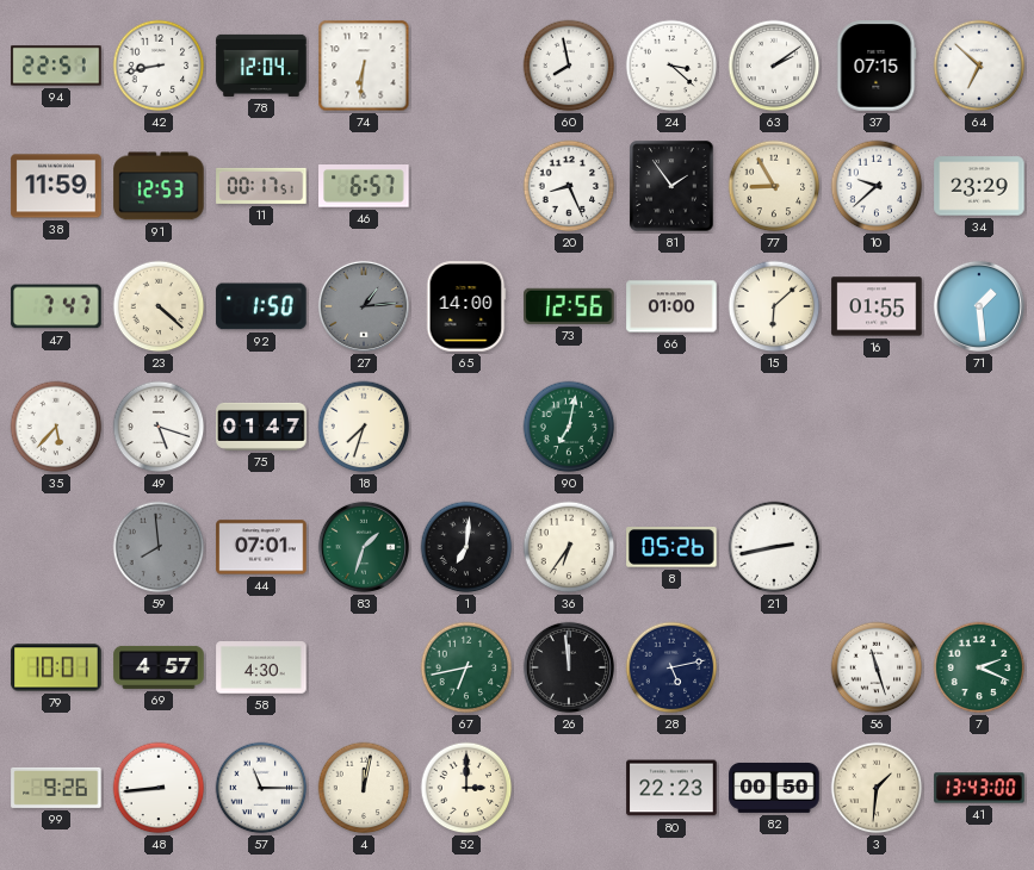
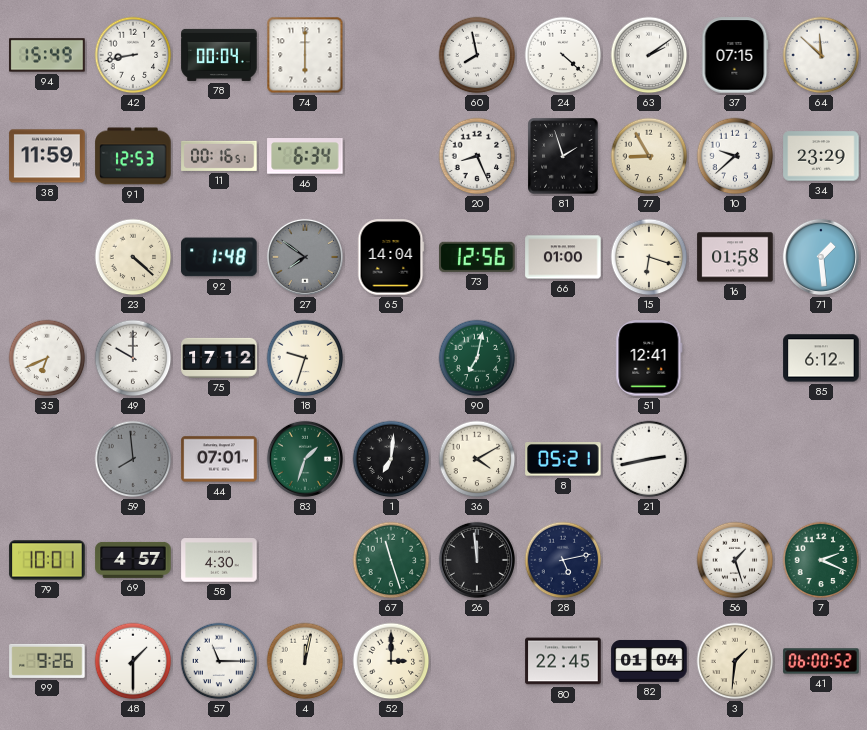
94: 22:51 -> 15:49
78: 12:04 -> 00:04
74: 6:31 -> 6:00
24: 3:22 -> 4:22
64: 6:52 -> 11:52
11: 00:17 -> 00:16
46: 6:57 -> 6:34
81: 1:54 -> 1:57
47: 7:47 -> none
92: 1:50 -> 1:48
27: 1:14 -> 7:51
65: 14:00 -> 14:04
15: 6:08 -> 6:18
16: 01:55 -> 01:58
35: 5:37 -> 6:41
49: 5:18 -> 10:00
75: 01:47 -> 17:12
18: 7:33 -> 9:33
51: none -> 12:41
85: none -> 6:12
36: 6:36 -> 4:10
8: 05:26 -> 05:21
67: 6:43 -> 11:27
56: 11:27 -> 1:27
48: 8:44 -> 1:30
80: 22:23 -> 22:45
82: 00:50 -> 01:04
41: 13:43 -> 06:00
